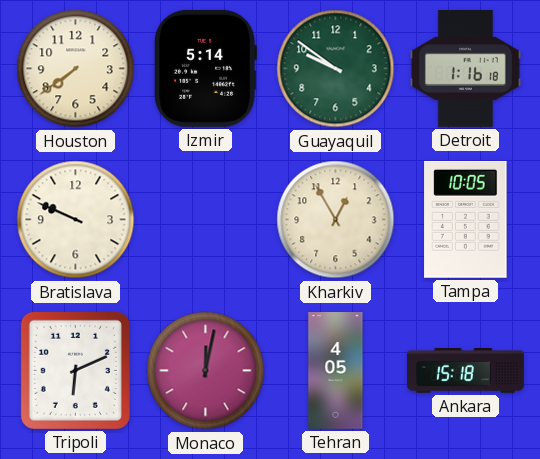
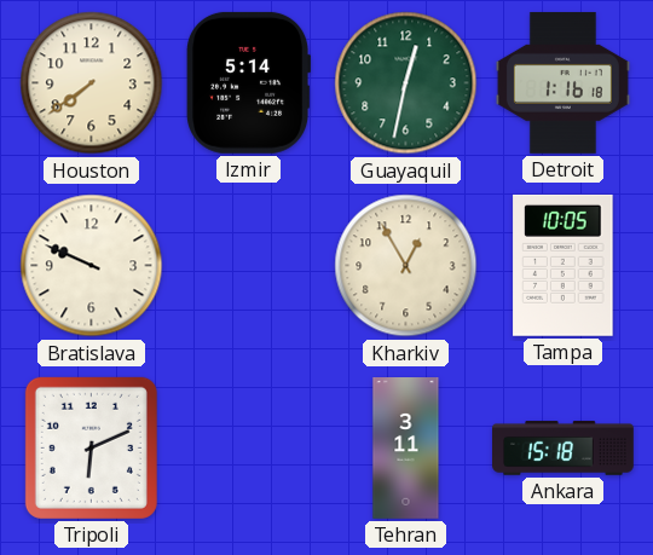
Guayaquil: 9:51 -> 12:32
Monaco: 12:02 -> none
Tehran: 4:05 -> 3:11
